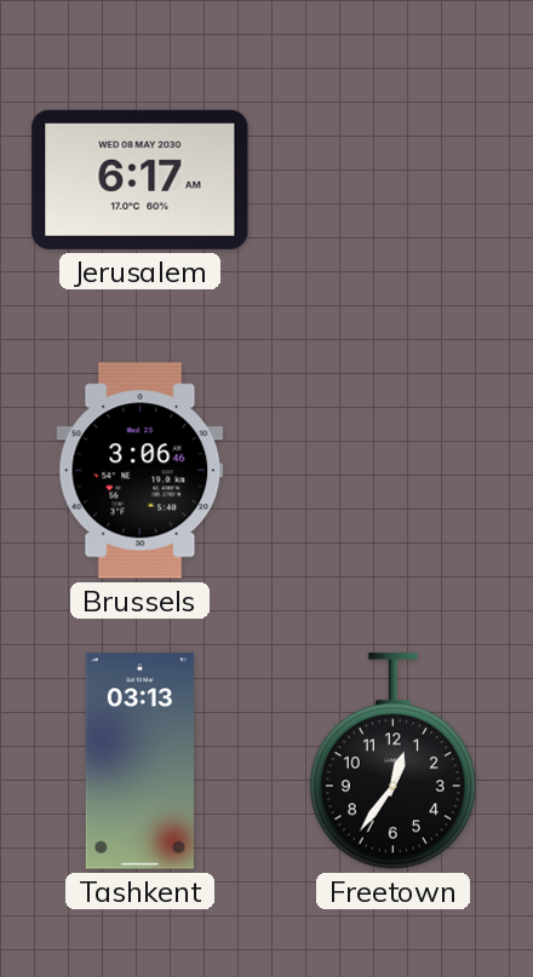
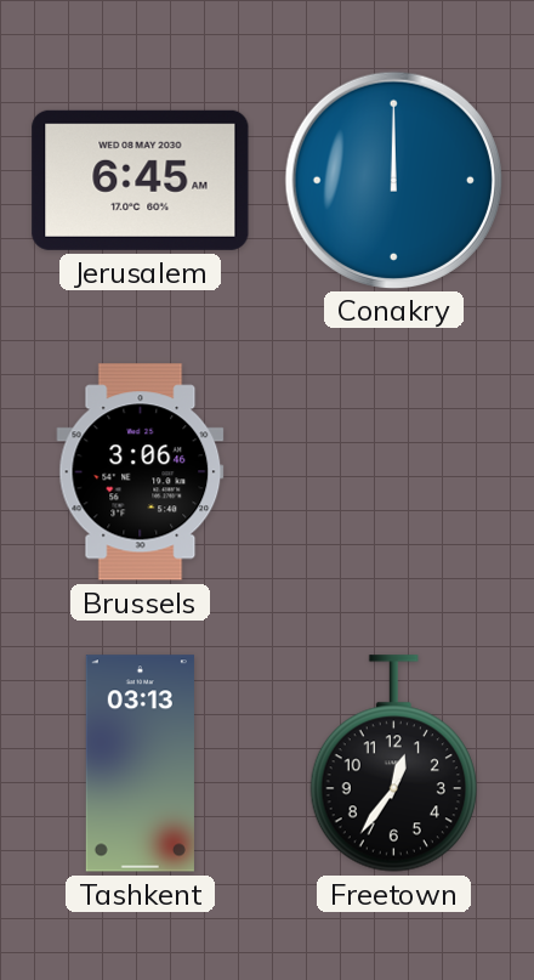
Jerusalem: 6:17 -> 6:45
Conakry: none -> 12:00
